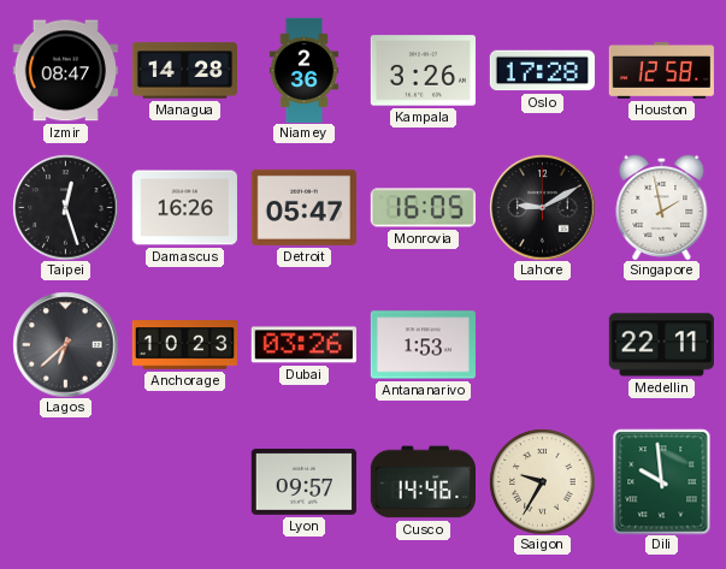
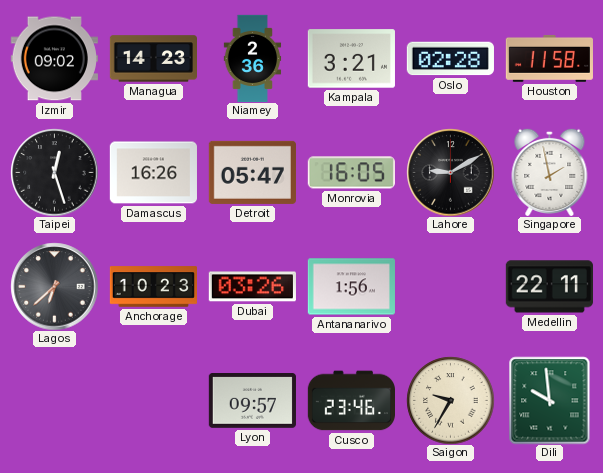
Izmir: 08:47 -> 09:02
Managua: 14:28 -> 14:23
Kampala: 3:26 -> 3:21
Oslo: 17:28 -> 02:28
Houston: 12:58 -> 11:58
Antananarivo: 1:53 -> 1:56
Cusco: 14:46 -> 23:46
